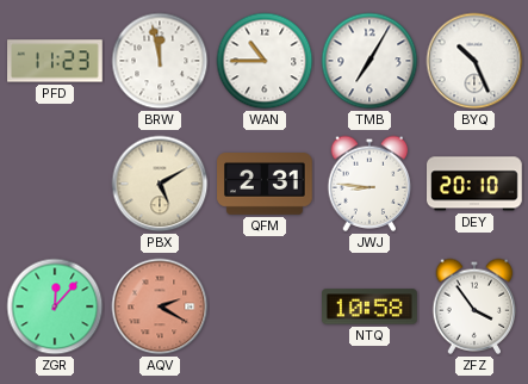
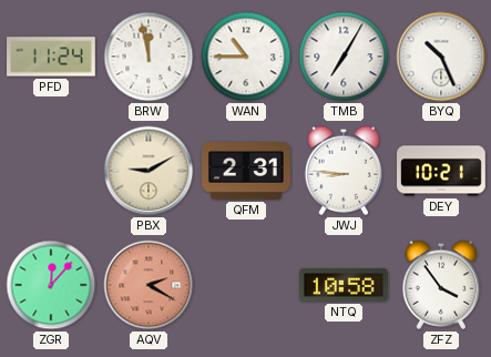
PFD: 11:23 -> 11:24
PBX: 5:10 -> 9:10
DEY: 20:10 -> 10:21
